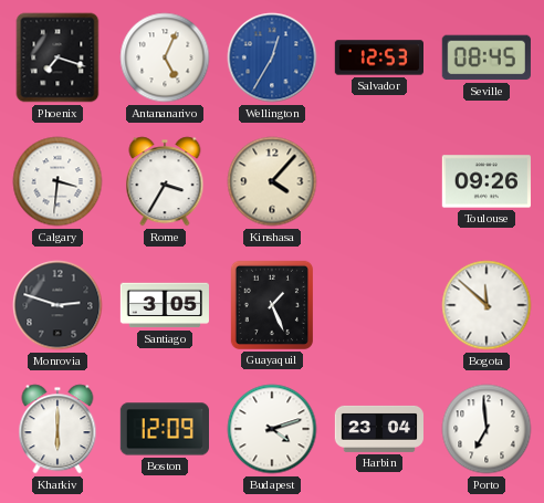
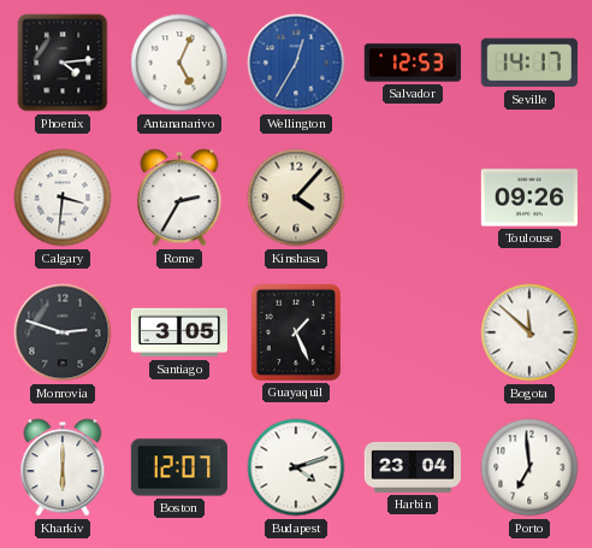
Phoenix: 7:18 -> 4:14
Seville: 08:45 -> 14:17
Rome: 3:35 -> 2:35
Boston: 12:09 -> 12:07
